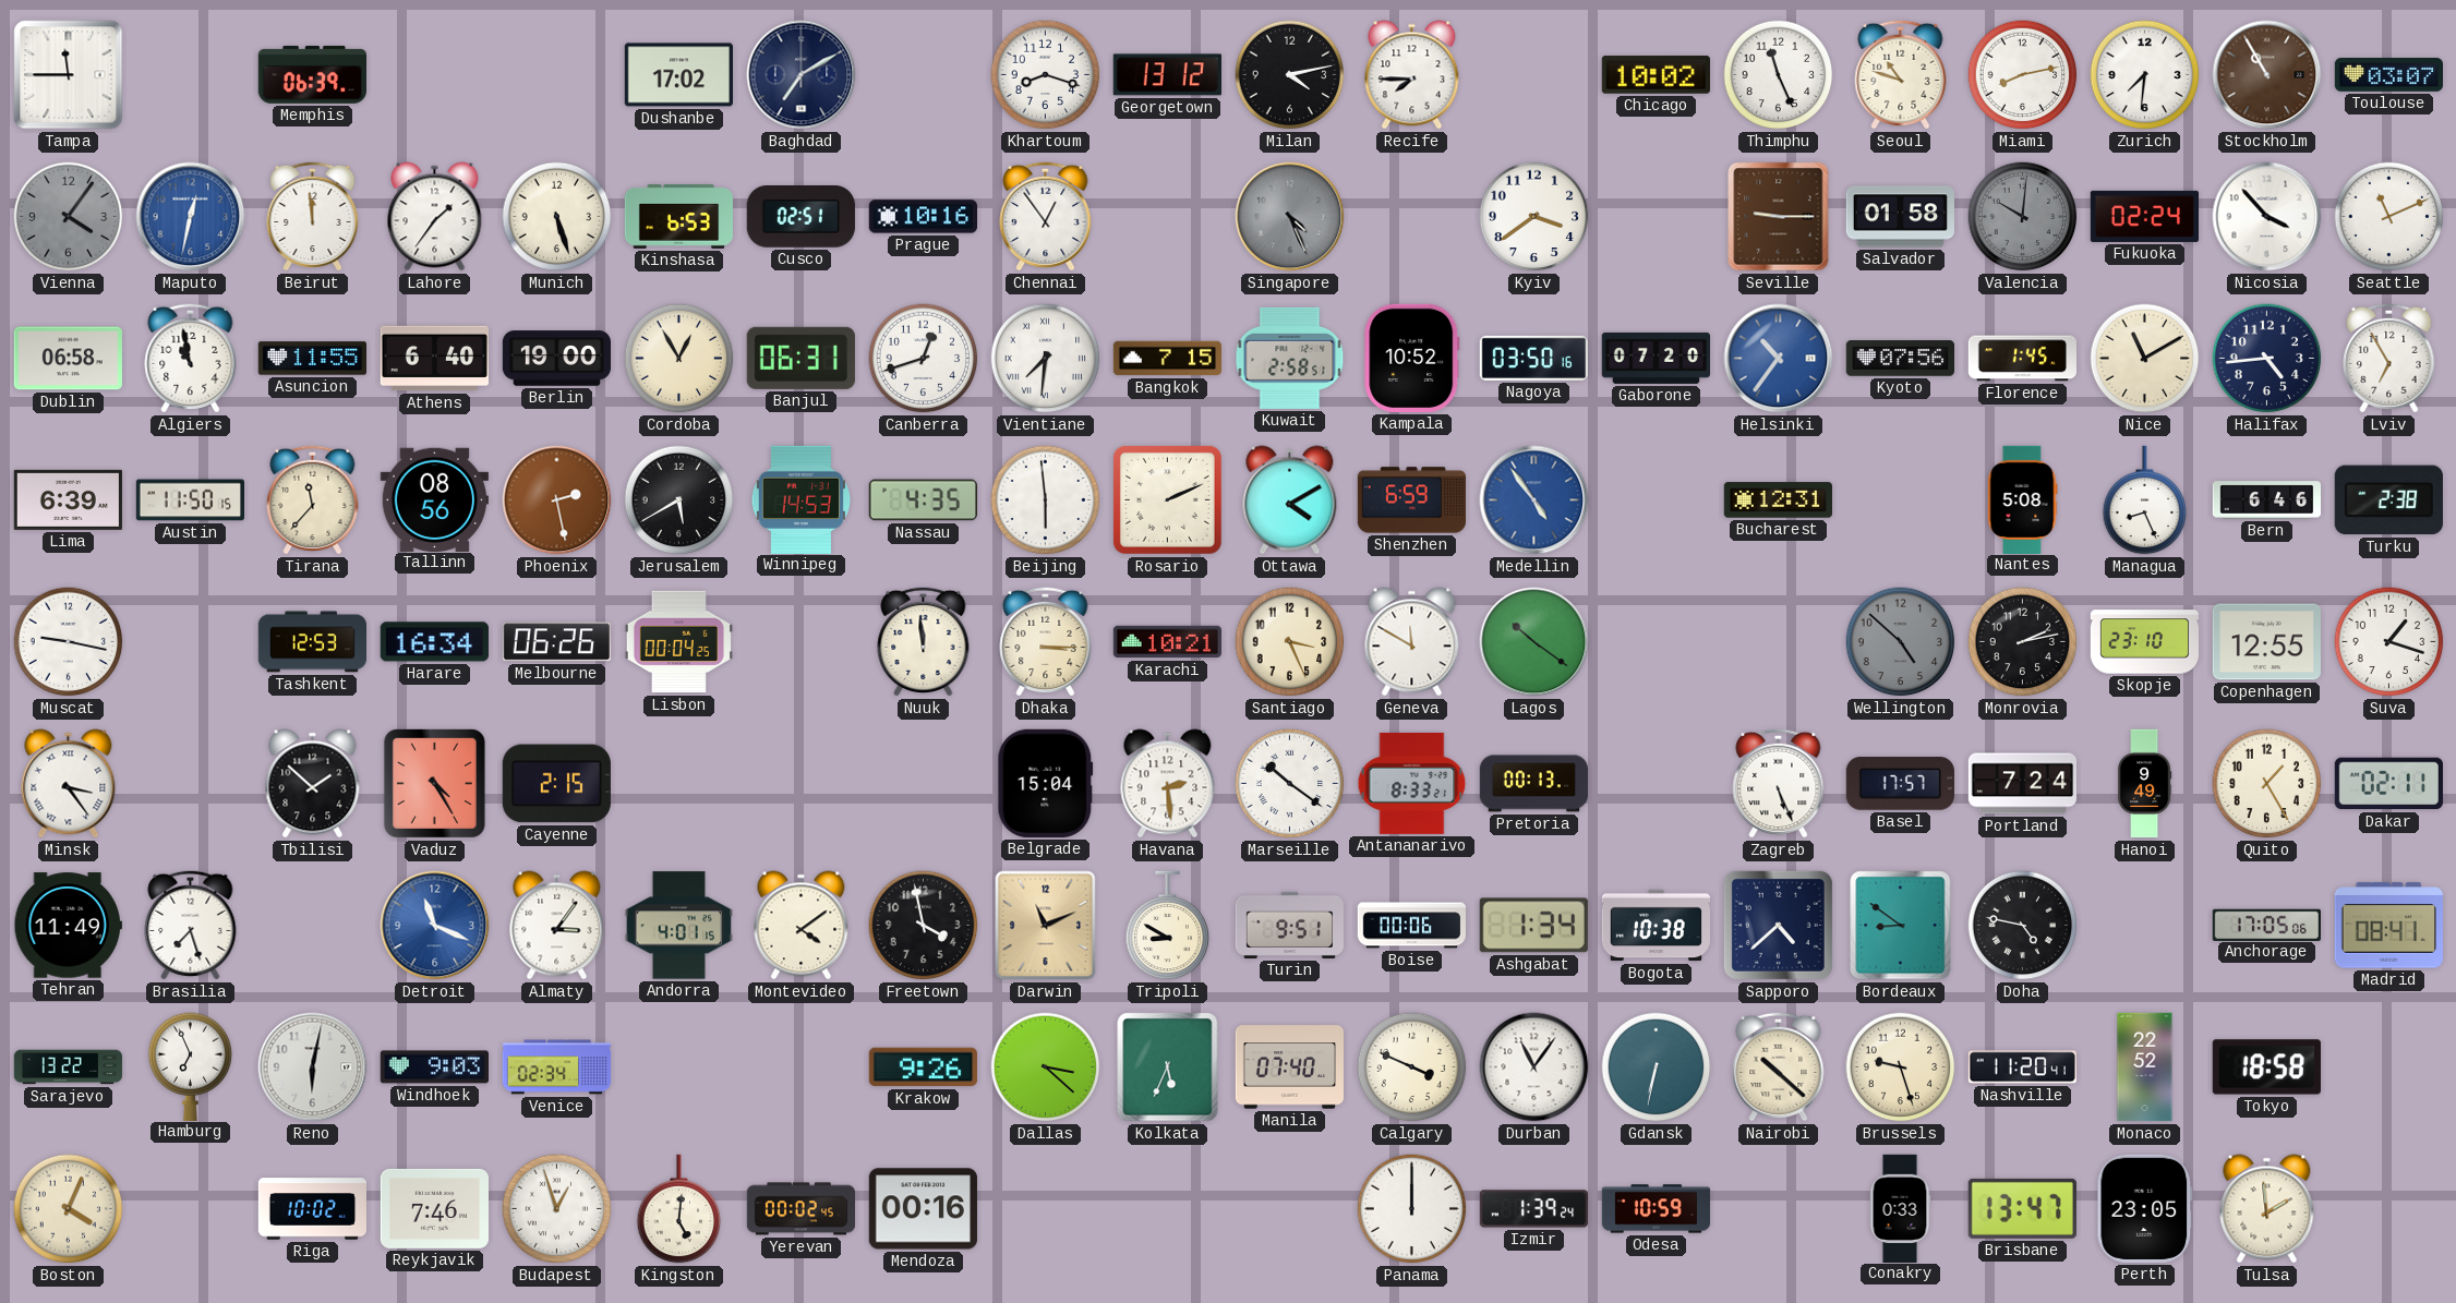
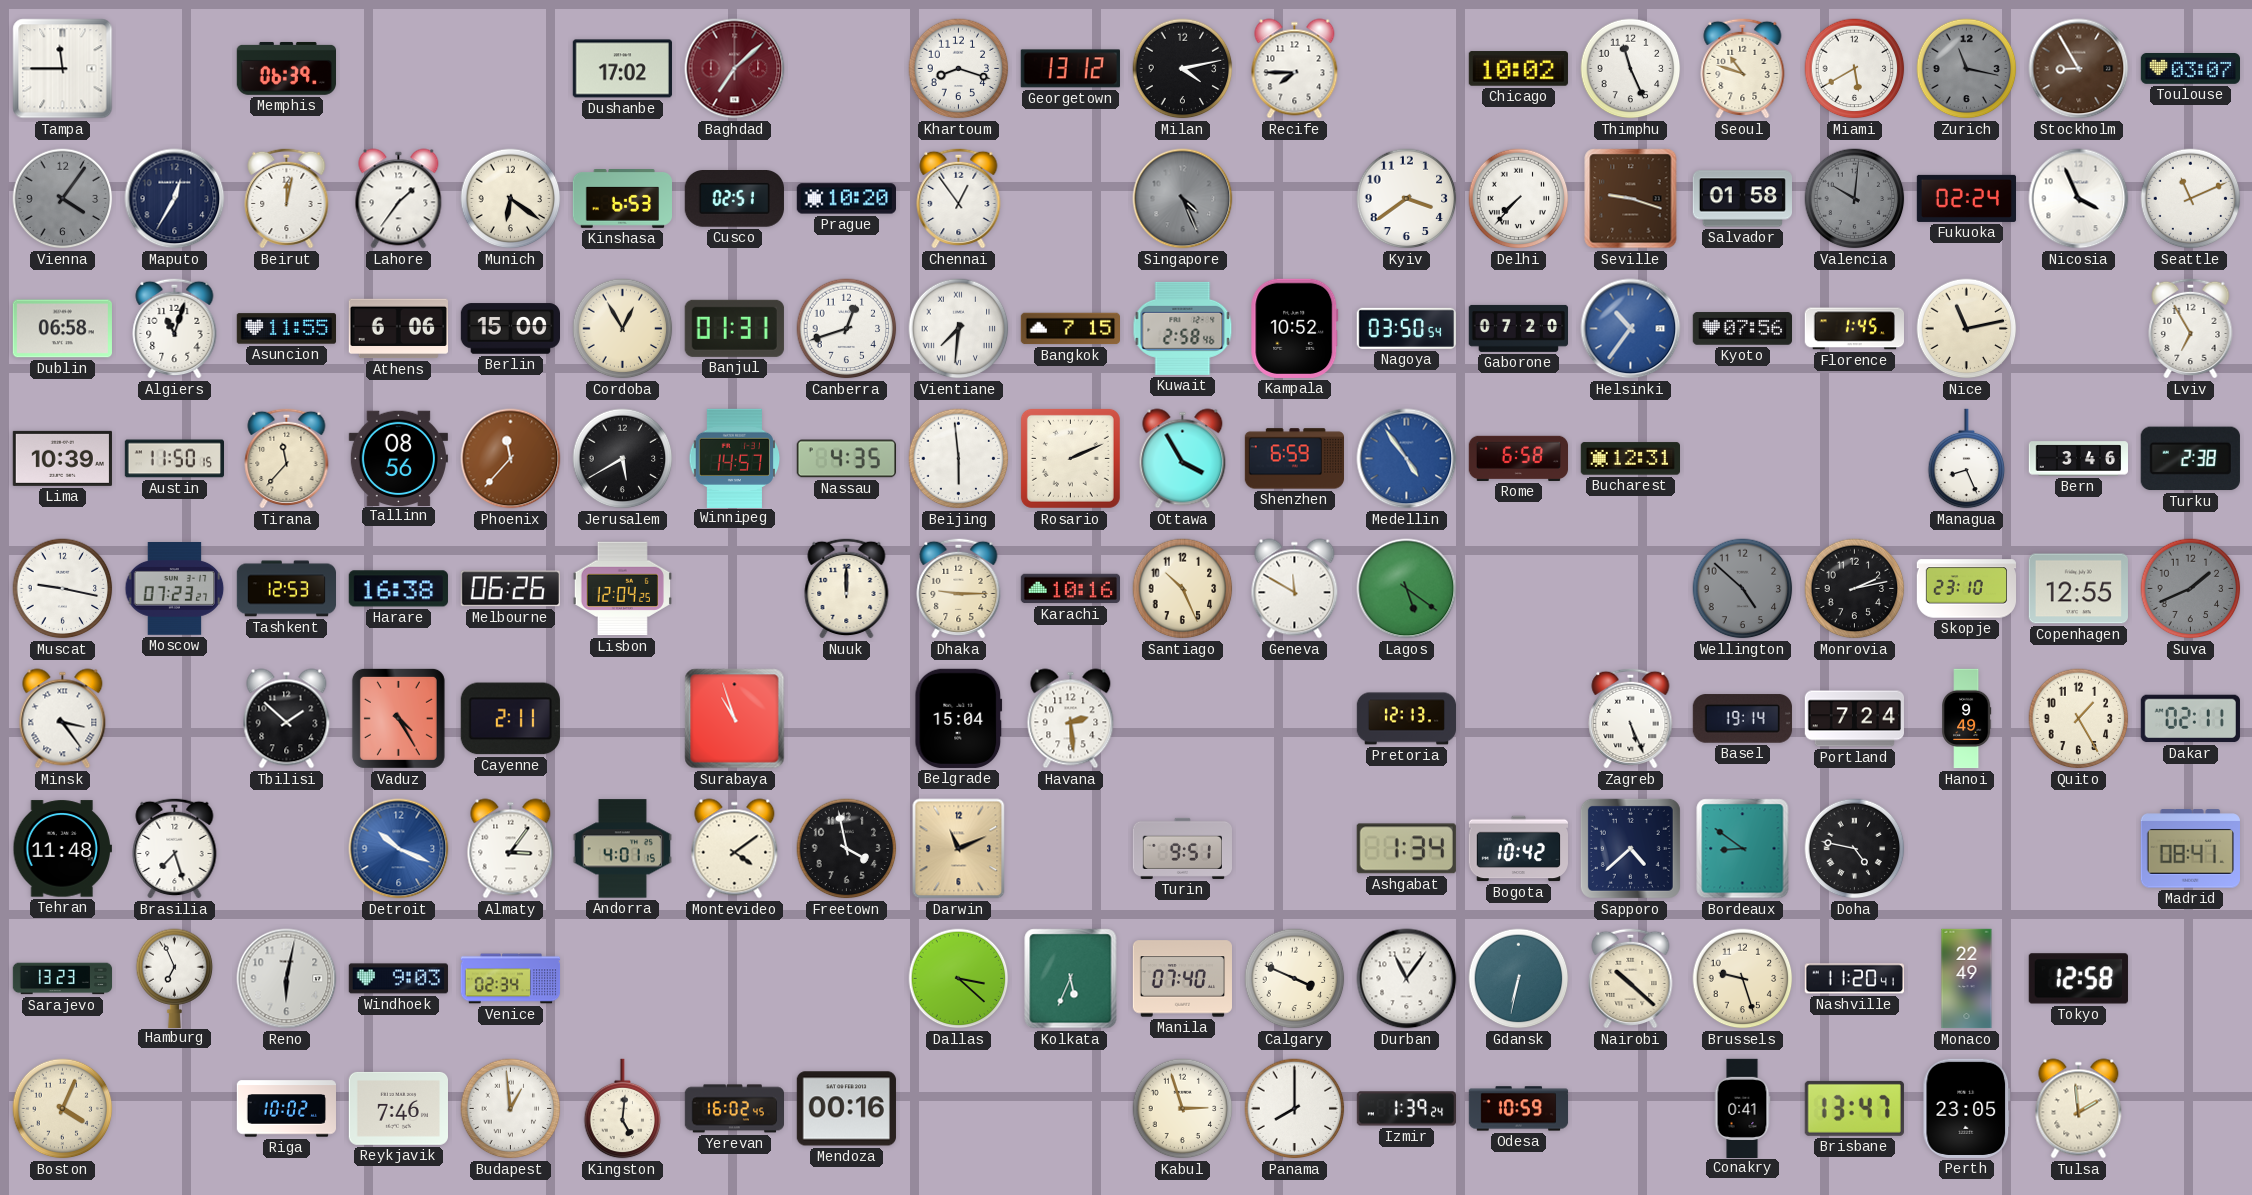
Baghdad: 7:10 -> 7:08
Baghdad dial: navy -> burgundy
Miami: 8:13 -> 5:40
Zurich: 7:31 -> 11:17
Zurich dial: white -> grey
Stockholm: 10:55 -> 8:55
Maputo: 12:32 -> 12:35
Maputo dial: blue -> navy
Beirut: 11:59 -> 12:02
Munich: 5:27 -> 6:21
Prague: 10:16 -> 10:20
Delhi: none -> 7:37
Seville: 9:15 -> 9:18
Nicosia: 3:53 -> 3:56
Algiers: 10:58 -> 11:03
Athens: 6:40 -> 6:06
Berlin: 19:00 -> 15:00
Banjul: 06:31 -> 01:31
Kuwait: 2:58:51 -> 2:58:46
Nagoya: 03:50:16 -> 03:50:54
Nice: 11:10 -> 11:13
Halifax: 4:44 -> none
Lima: 6:39 -> 10:39
Phoenix: 2:28 -> 11:37
Winnipeg: 14:53 -> 14:57
Ottawa: 4:10 -> 3:55
Rome: none -> 6:58
Nantes: 5:08 -> none
Bern: 6:46 -> 3:46
Moscow: none -> 07:23
Harare: 16:34 -> 16:38
Lisbon: 00:04 -> 12:04
Nuuk: 11:59 -> 12:00
Dhaka: 3:15 -> 9:15
Karachi: 10:21 -> 10:16
Santiago: 3:26 -> 10:26
Lagos: 10:21 -> 5:21
Suva: 1:18 -> 1:41
Suva dial: white -> grey
Cayenne: 2:15 -> 2:11
Surabaya: none -> 10:57
Marseille: 10:21 -> none
Antananarivo: 8:33 -> none
Pretoria: 00:13 -> 12:13
Basel: 17:57 -> 19:14
Tehran: 11:49 -> 11:48
Detroit: 11:19 -> 10:19
Tripoli: 8:50 -> none
Boise: 00:06 -> none
Bogota: 10:38 -> 10:42
Anchorage: 17:05 -> none
Sarajevo: 13:22 -> 13:23
Krakow: 9:26 -> none
Monaco: 22:52 -> 22:49
Tokyo: 18:58 -> 12:58
Budapest: 12:57 -> 12:59
Yerevan: 00:02 -> 16:02
Kabul: none -> 2:57
Panama: 12:00 -> 8:00
Conakry: 0:33 -> 0:41
